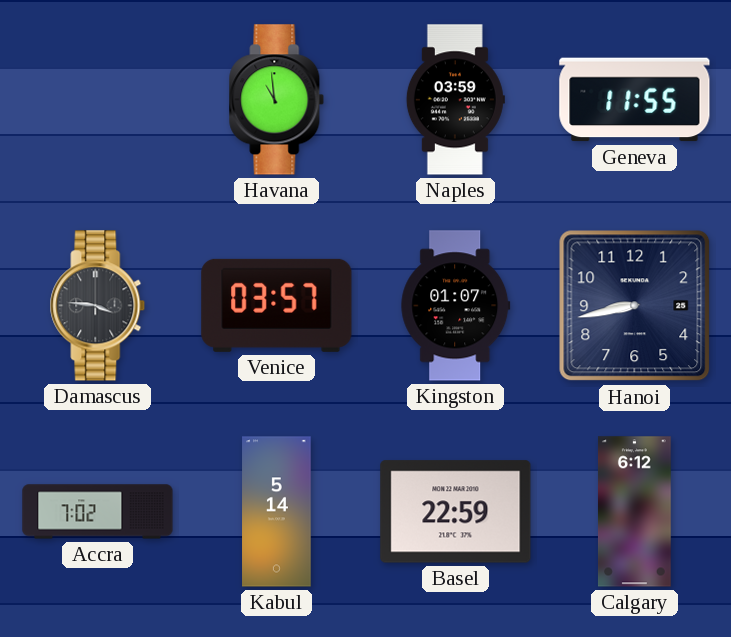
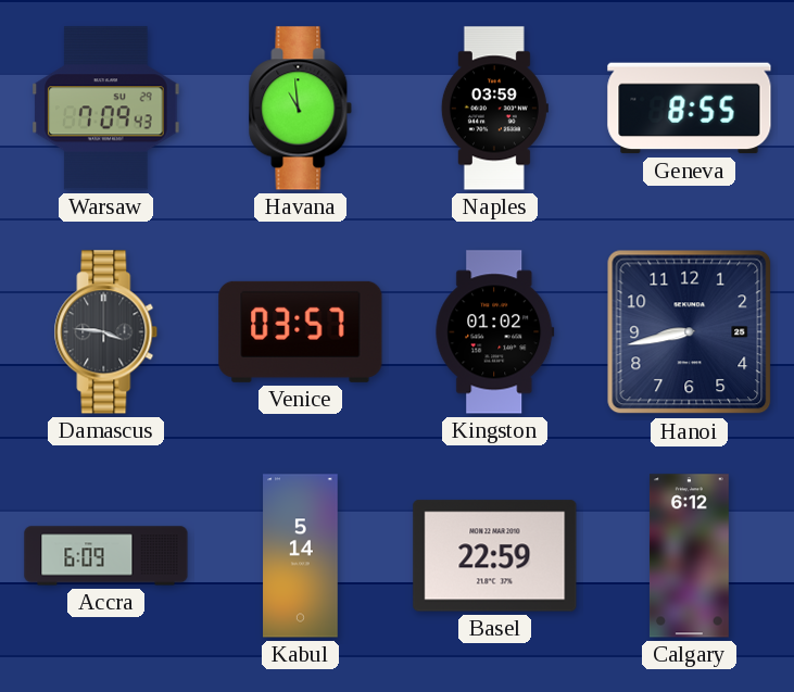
Warsaw: none -> 7:09
Geneva: 11:55 -> 8:55
Kingston: 01:07 -> 01:02
Accra: 7:02 -> 6:09
